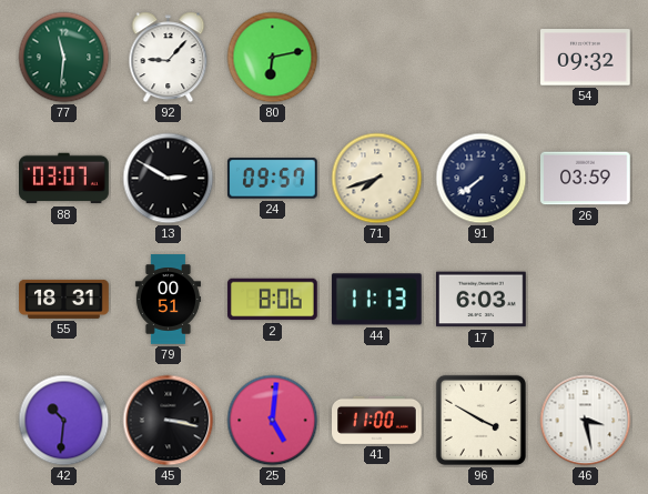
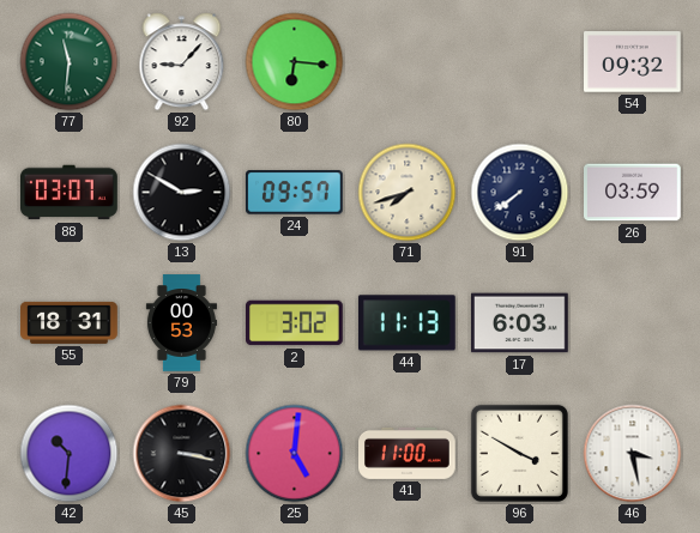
80: 6:13 -> 6:16
79: 00:51 -> 00:53
2: 8:06 -> 3:02
